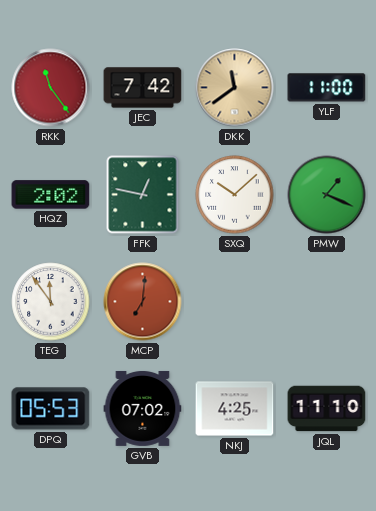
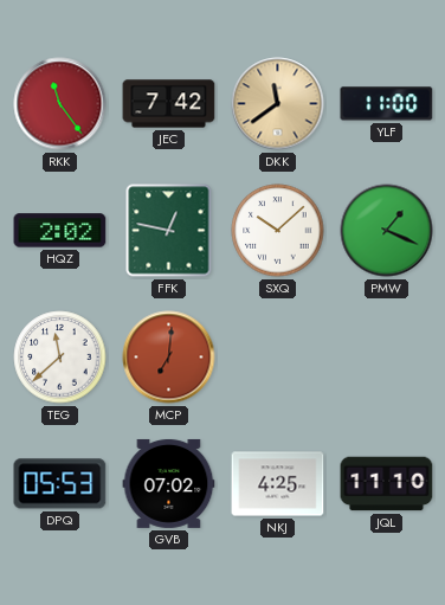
TEG: 11:54 -> 11:38
